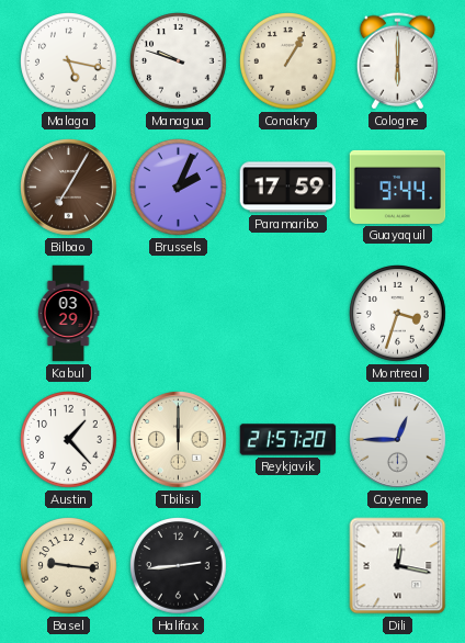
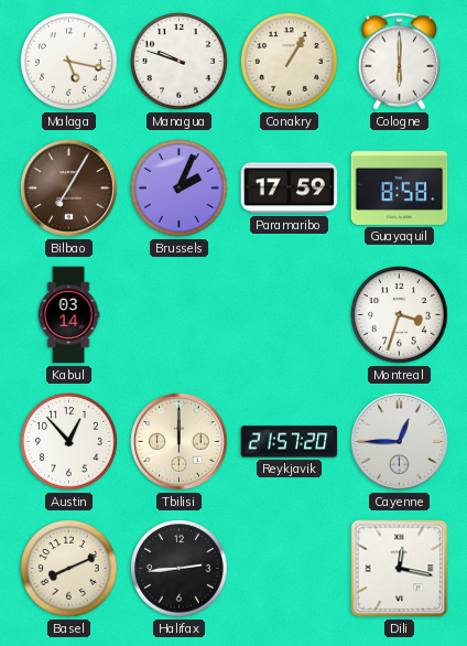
Guayaquil: 9:44 -> 8:58
Kabul: 03:29 -> 03:14
Austin: 1:23 -> 12:53
Basel: 9:16 -> 8:11
